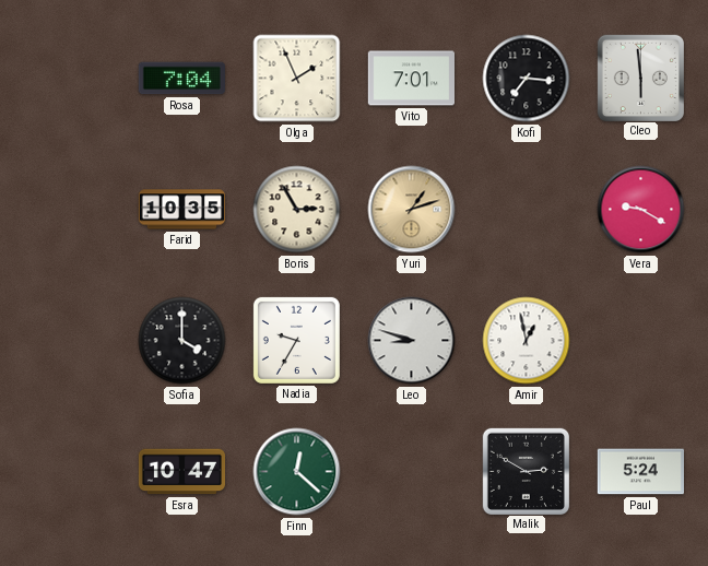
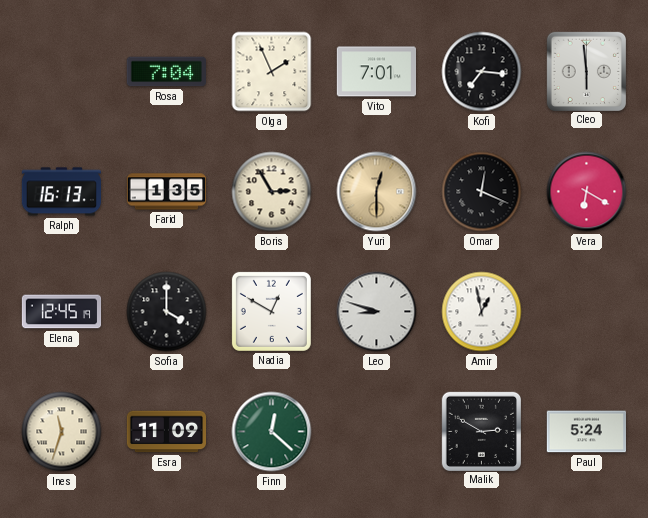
Ralph: none -> 16:13
Farid: 10:35 -> 1:35
Yuri: 1:12 -> 12:30
Omar: none -> 12:19
Vera: 9:20 -> 6:20
Elena: none -> 12:45
Nadia: 9:35 -> 12:50
Ines: none -> 11:33
Esra: 10:47 -> 11:09
